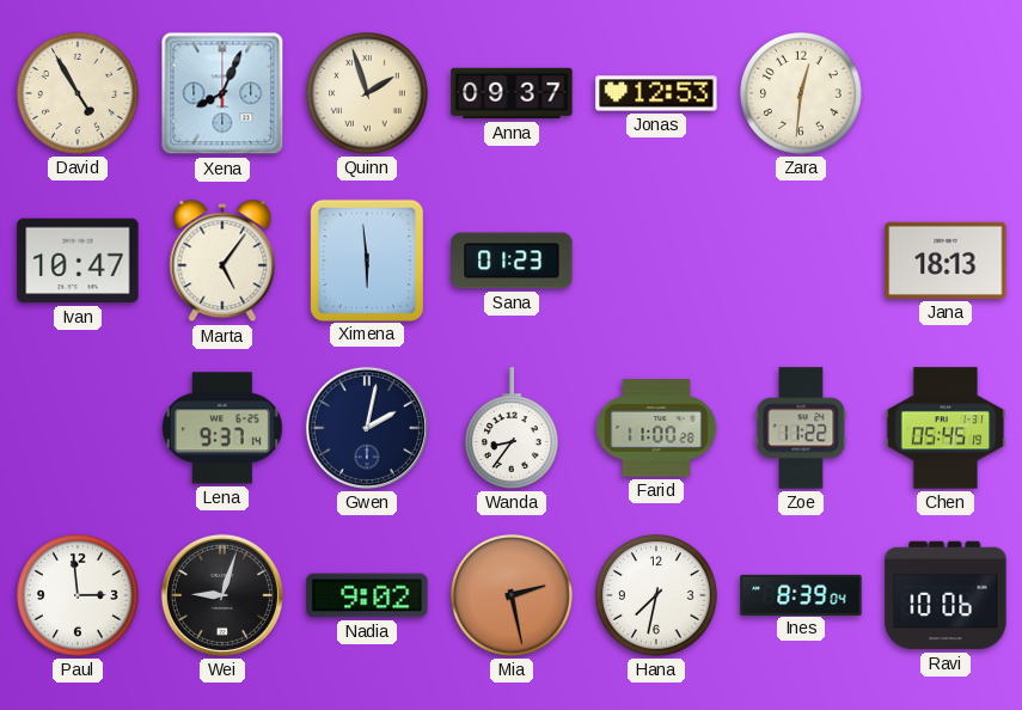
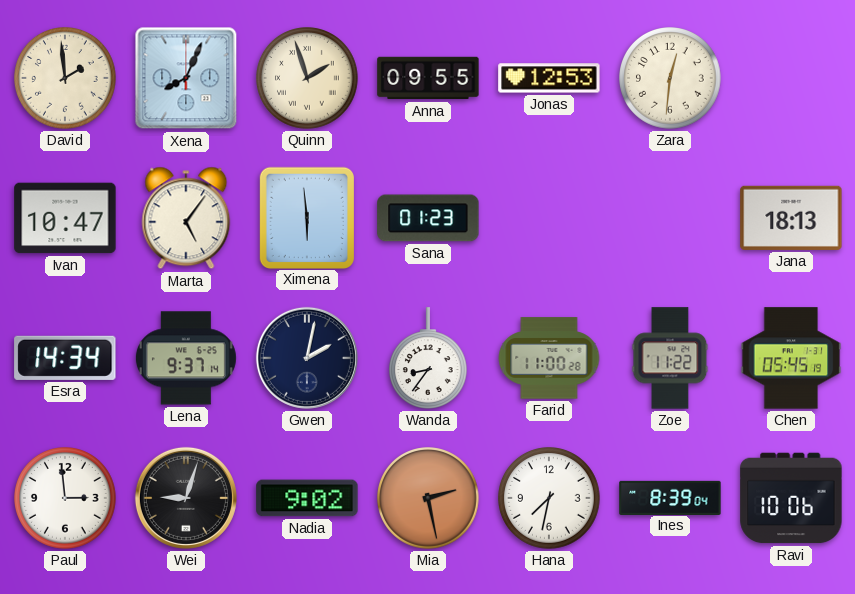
David: 4:55 -> 1:59
Anna: 09:37 -> 09:55
Esra: none -> 14:34
